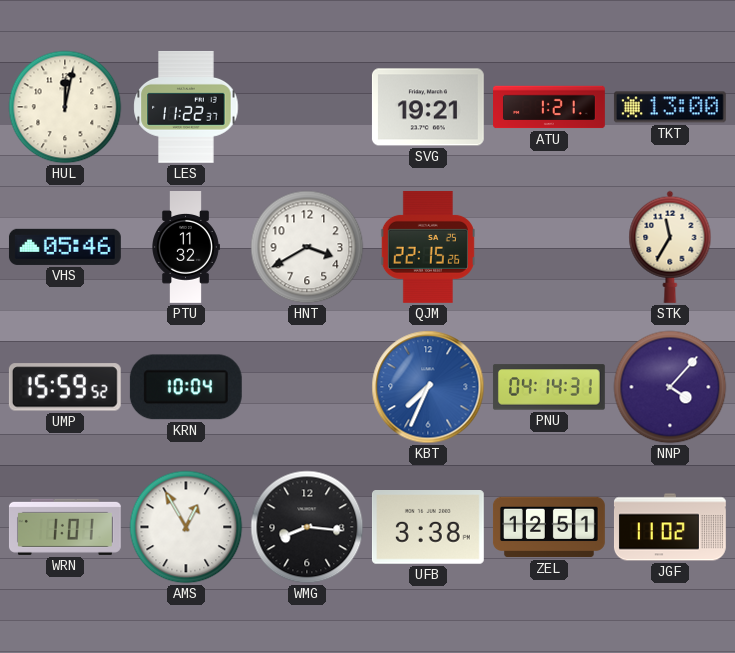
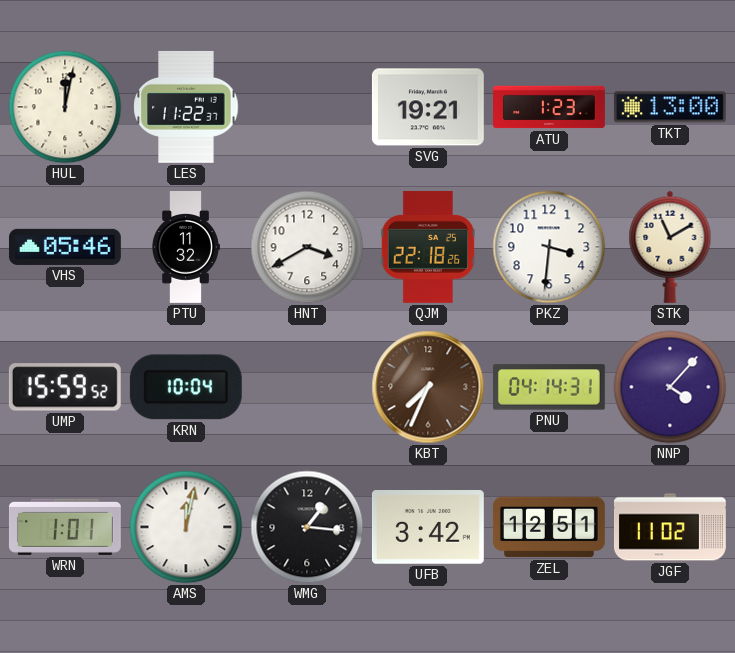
ATU: 1:21 -> 1:23
QJM: 22:15 -> 22:18
PKZ: none -> 3:31
STK: 11:35 -> 11:10
KBT dial: blue -> brown
AMS: 12:55 -> 12:02
WMG: 8:16 -> 1:16
UFB: 3:38 -> 3:42
